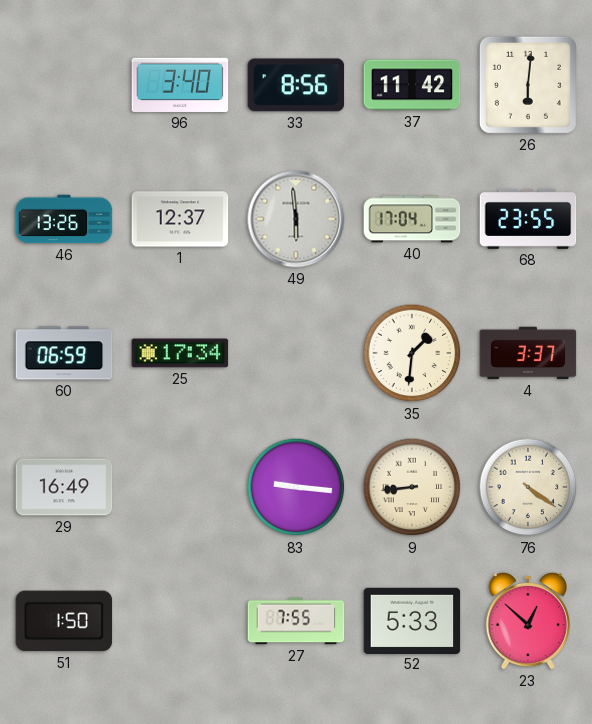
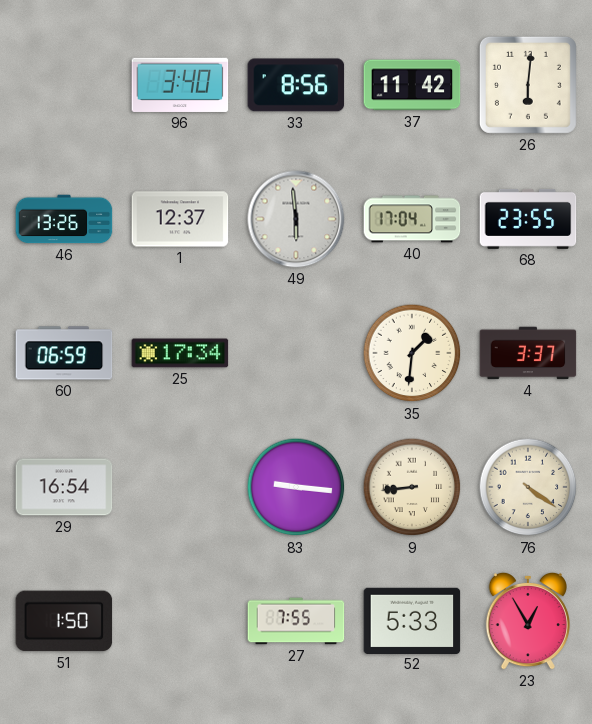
29: 16:49 -> 16:54
23: 12:52 -> 12:55
